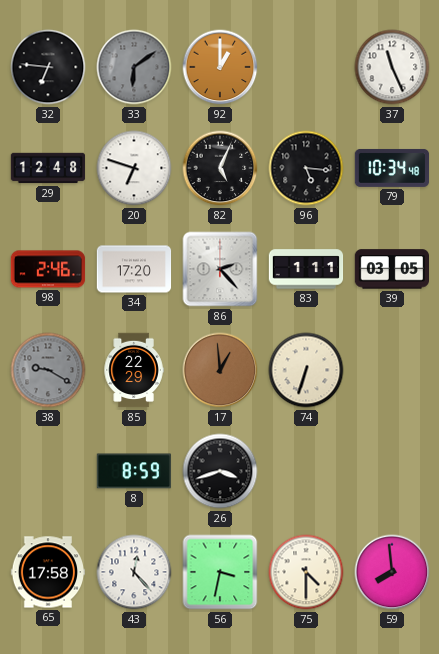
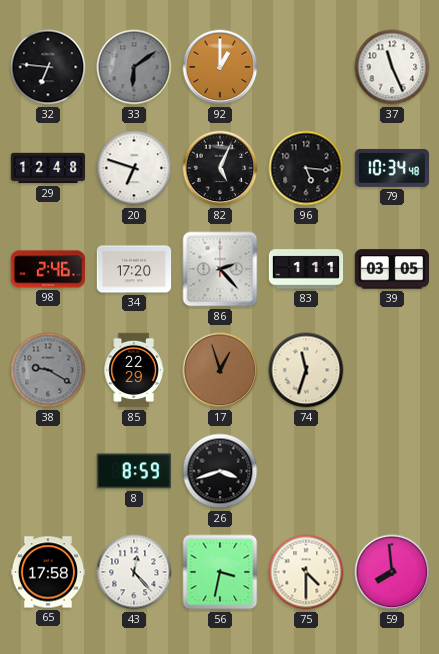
17: 12:59 -> 12:57
74: 6:33 -> 11:33
